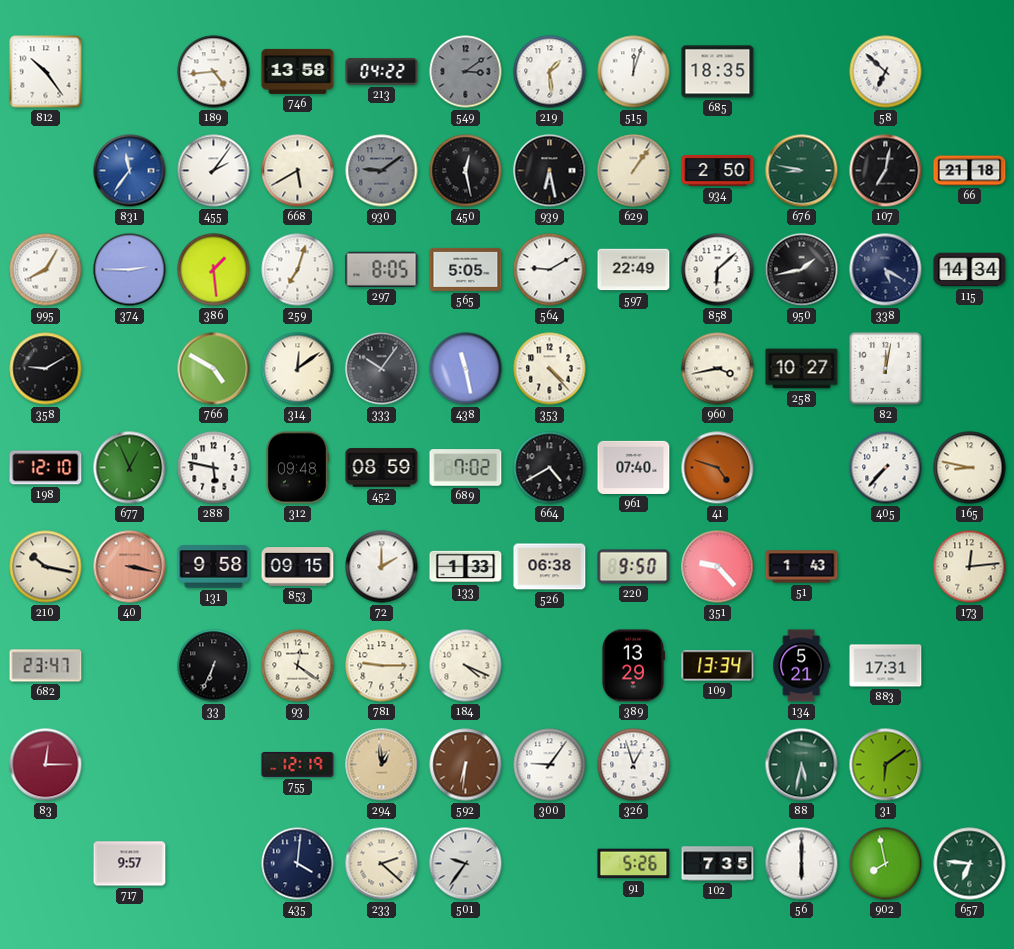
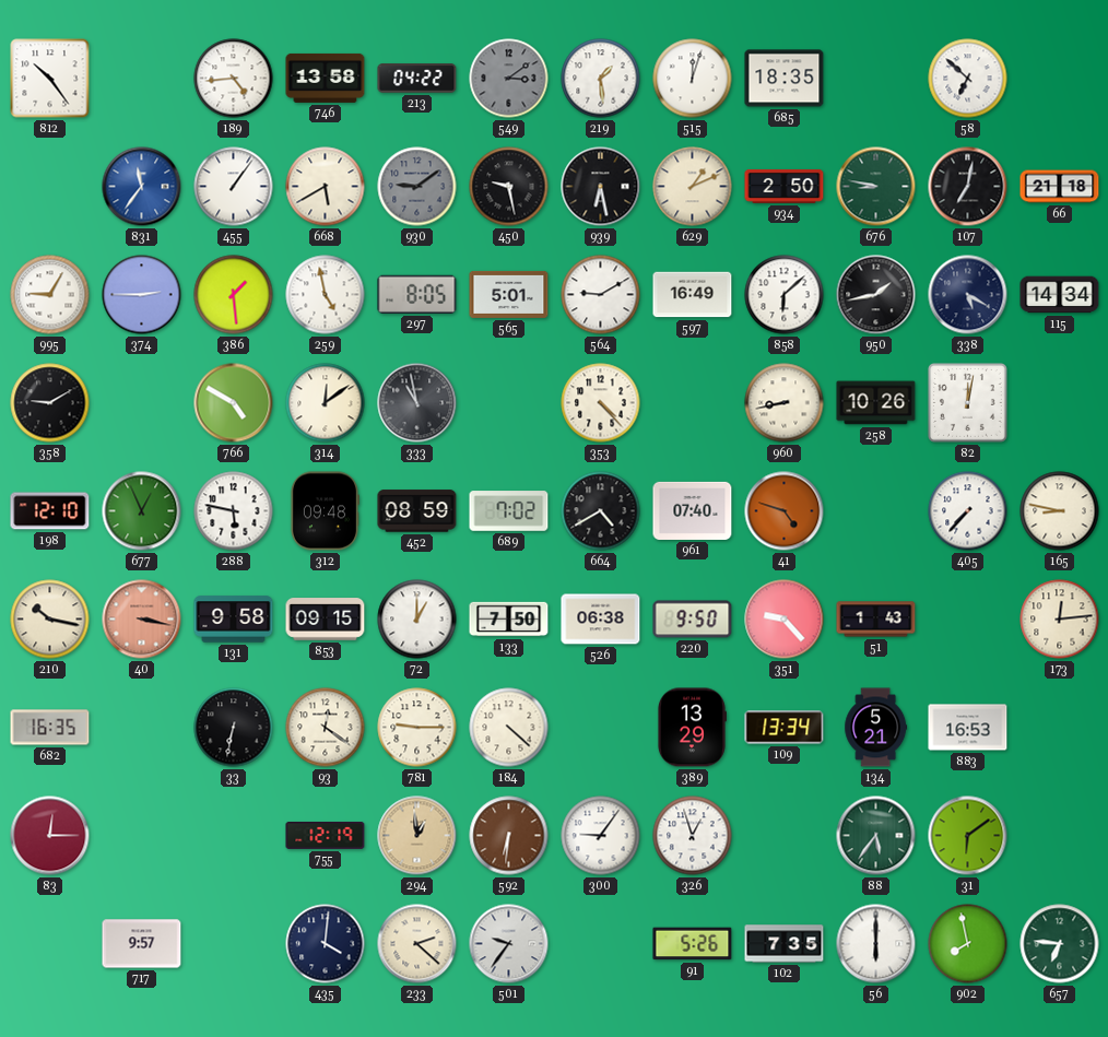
455: 2:06 -> 1:06
450: 12:28 -> 9:28
629: 1:06 -> 1:11
995: 8:05 -> 9:05
259: 7:03 -> 4:58
565: 5:05 -> 5:01
597: 22:49 -> 16:49
333: 10:06 -> 10:58
438: 11:28 -> none
960: 3:43 -> 8:43
258: 10:27 -> 10:26
72: 2:00 -> 1:00
133: 1:33 -> 7:50
682: 23:47 -> 16:35
33: 6:34 -> 6:32
184: 4:19 -> 4:22
883: 17:31 -> 16:53
88: 5:32 -> 5:36
